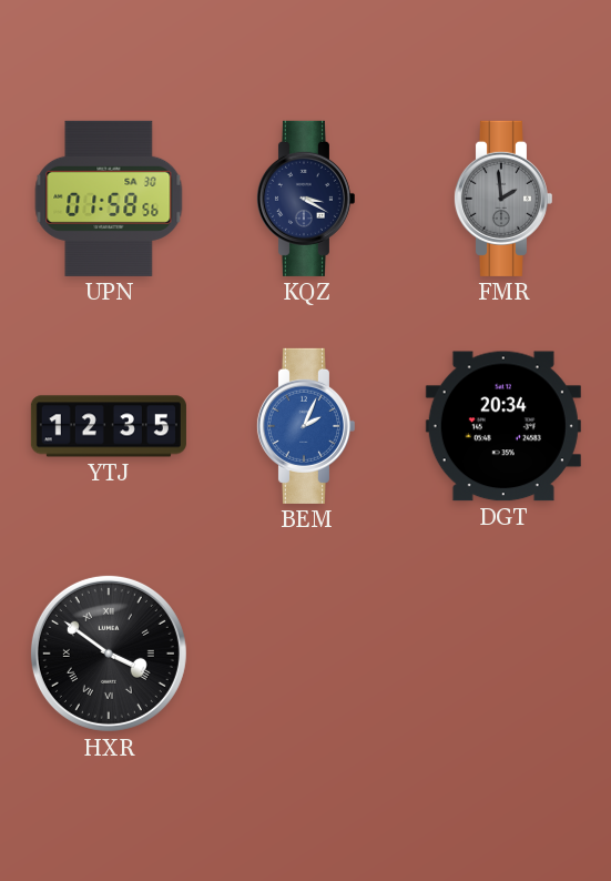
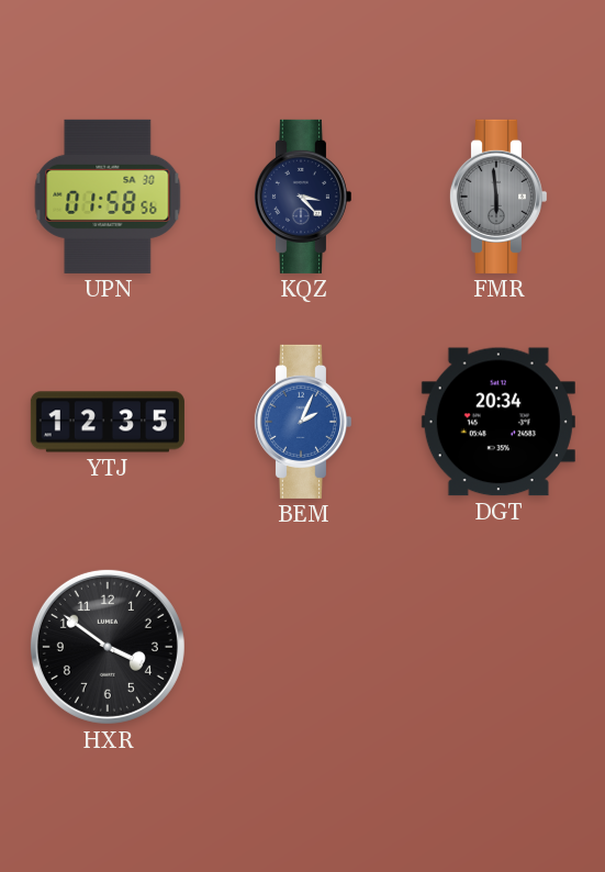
KQZ: 3:20 -> 3:23
FMR: 1:59 -> 5:59
HXR numerals: Roman -> Arabic
